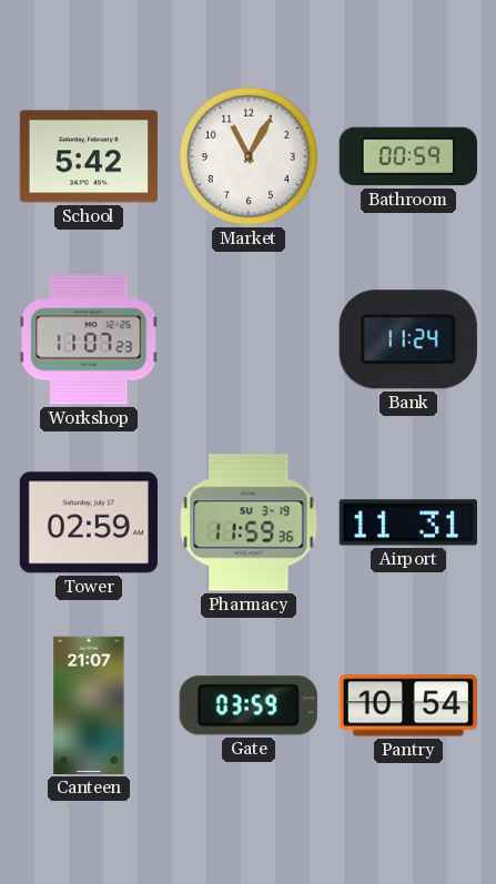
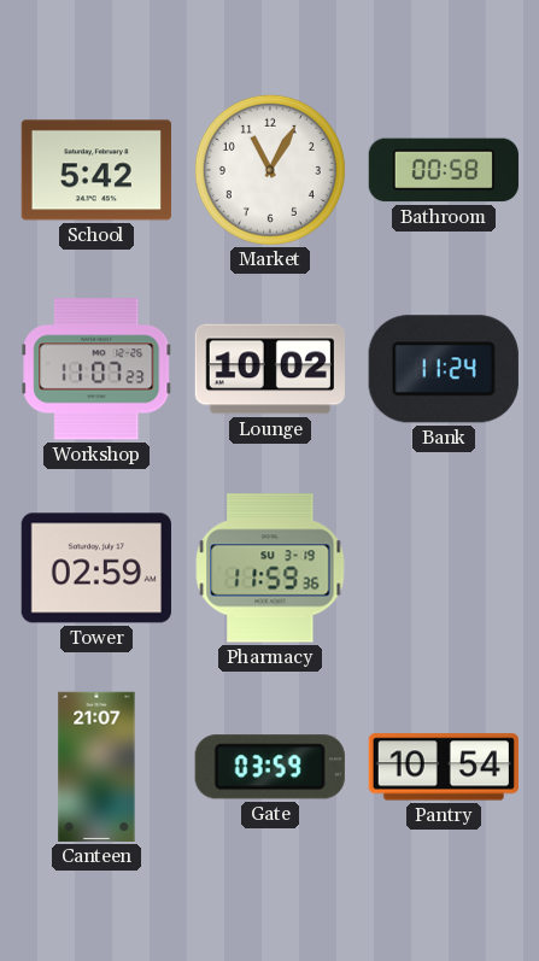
Bathroom: 00:59 -> 00:58
Lounge: none -> 10:02
Airport: 11:31 -> none
